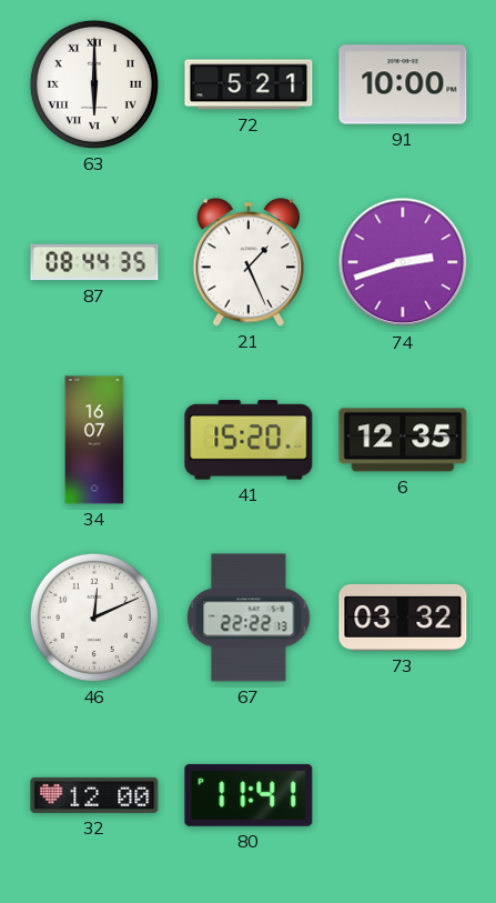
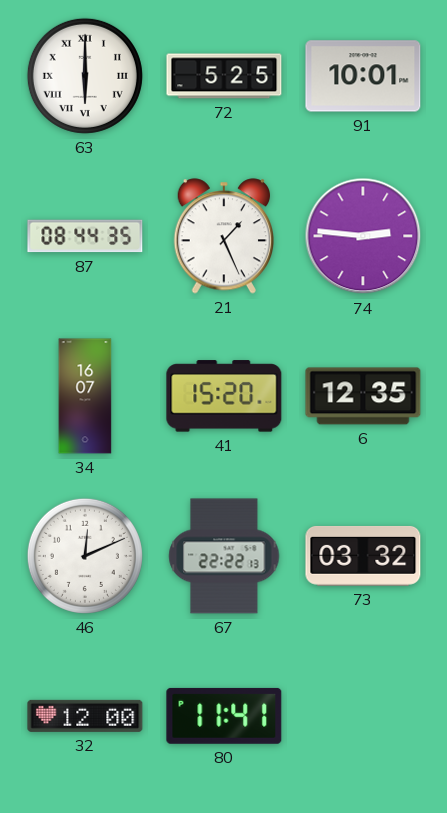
72: 5:21 -> 5:25
91: 10:00 -> 10:01
74: 2:42 -> 2:46
